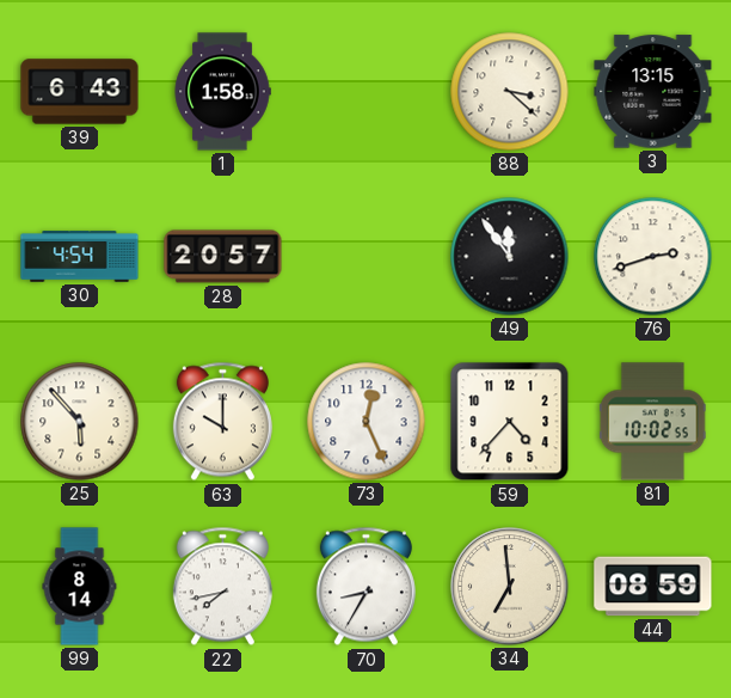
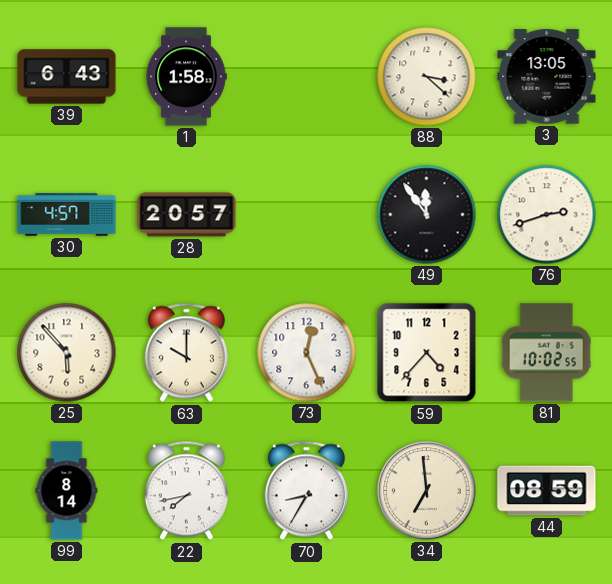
3: 13:15 -> 13:05
30: 4:54 -> 4:57
